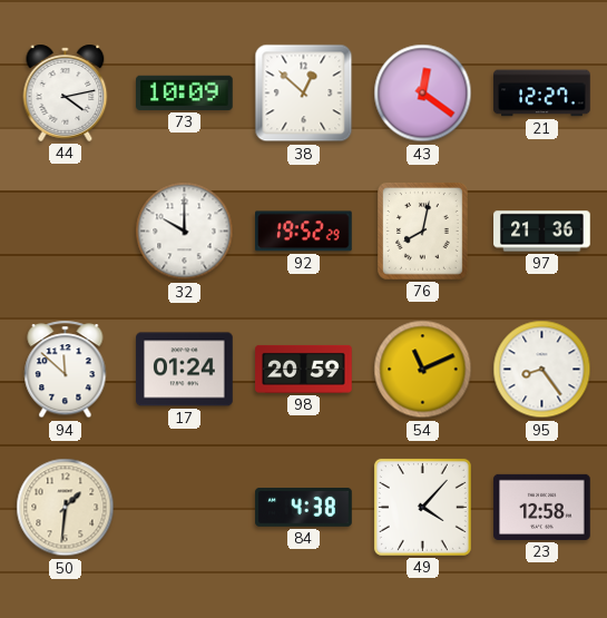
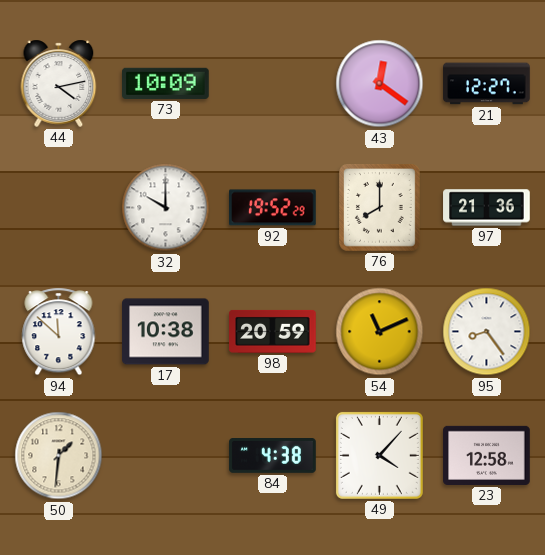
38: 12:52 -> none
76: 8:02 -> 8:00
17: 01:24 -> 10:38
